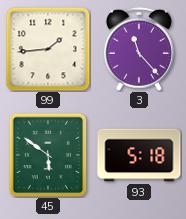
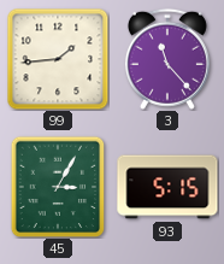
45: 5:51 -> 3:05
93: 5:18 -> 5:15
